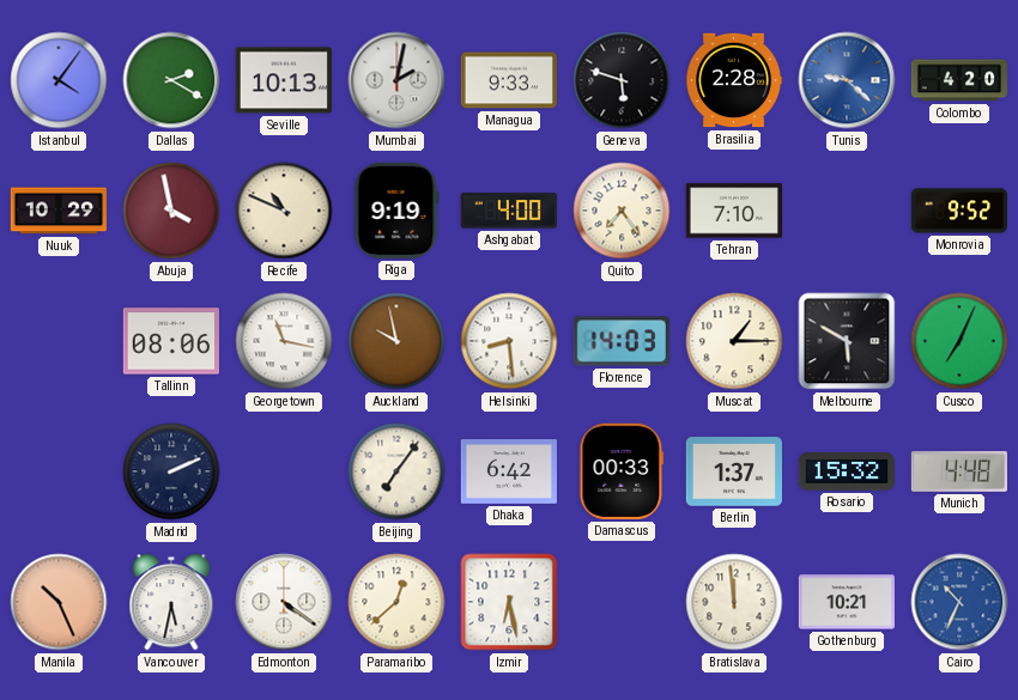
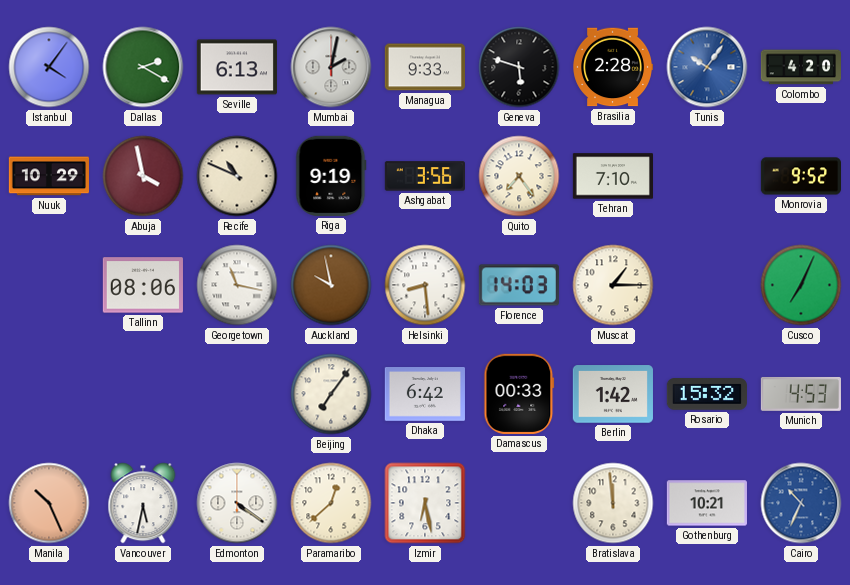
Seville: 10:13 -> 6:13
Tunis: 9:22 -> 10:06
Ashgabat: 4:00 -> 3:56
Melbourne: 5:50 -> none
Madrid: 2:11 -> none
Berlin: 1:37 -> 1:42
Munich: 4:48 -> 4:53
